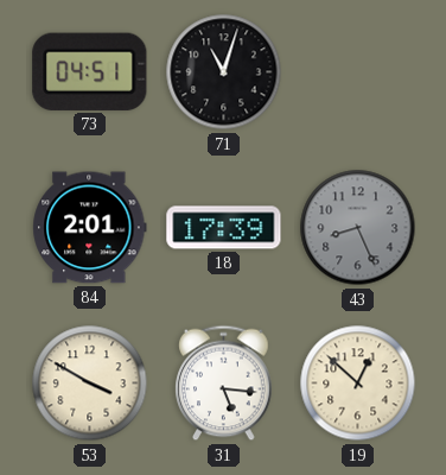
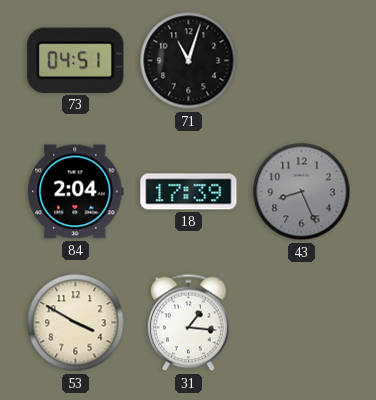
84: 2:01 -> 2:04
31: 5:16 -> 1:16
19: 12:52 -> none
